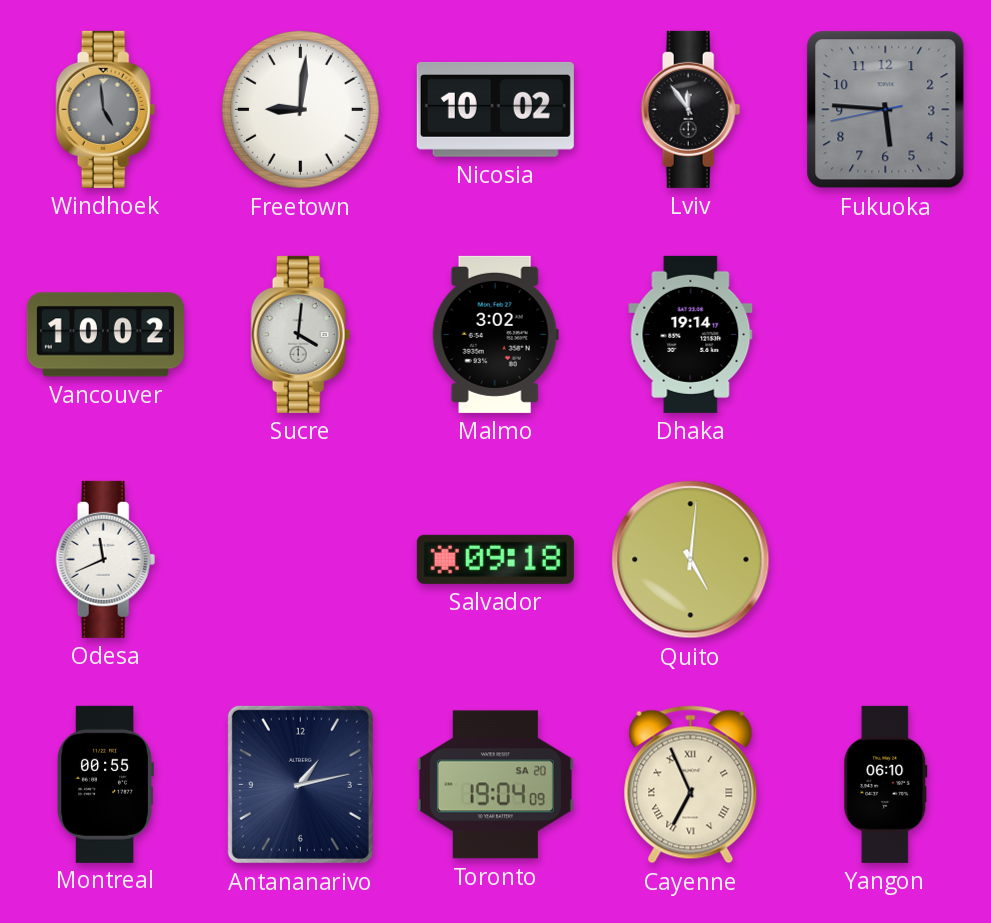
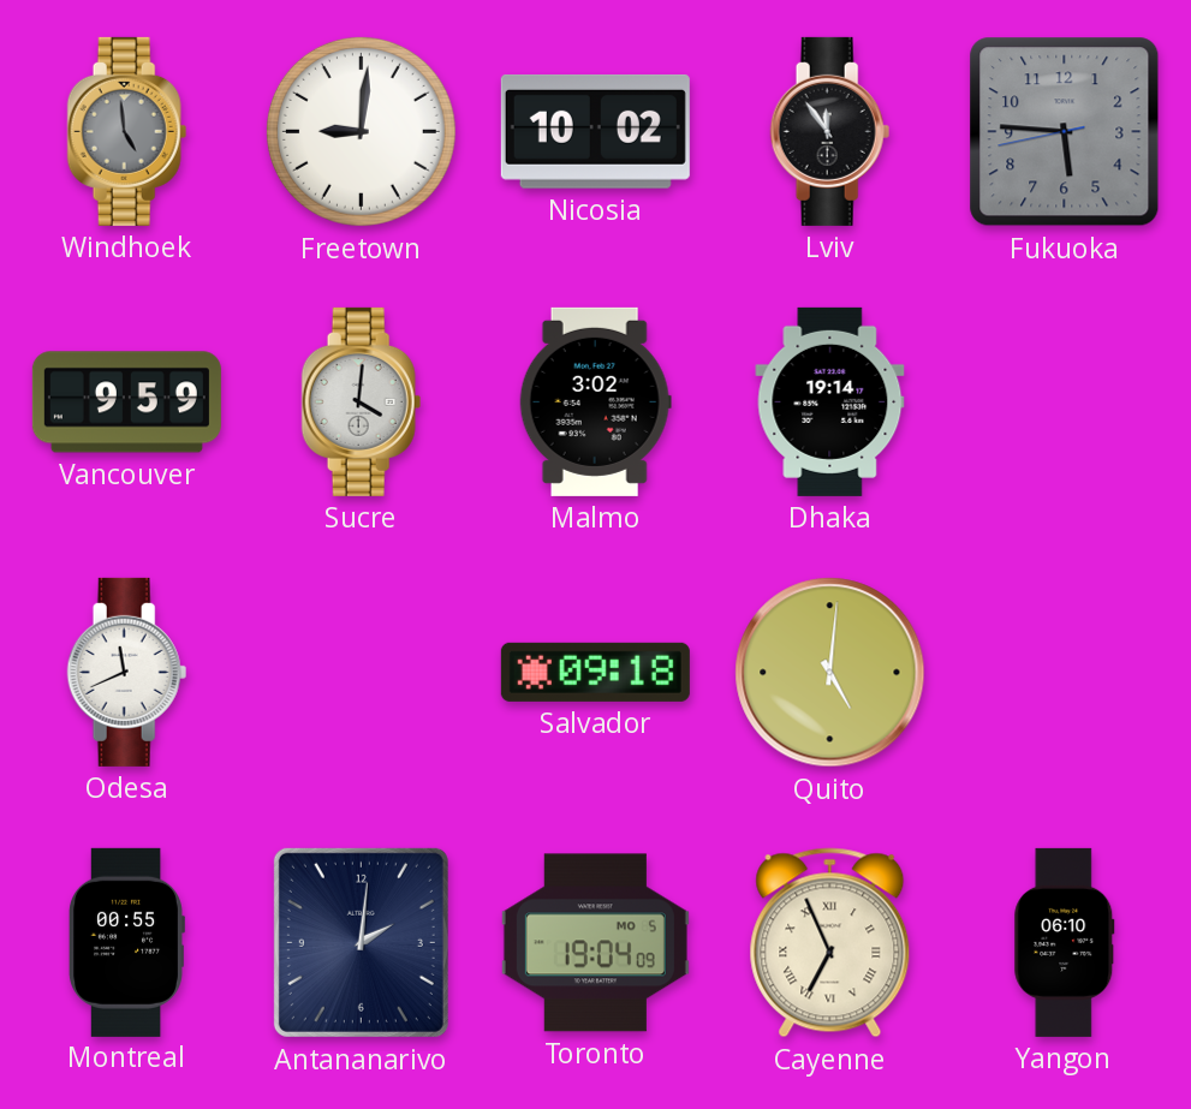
Vancouver: 10:02 -> 9:59
Antananarivo: 1:13 -> 2:01
Toronto date: SA 20 -> MO 5
